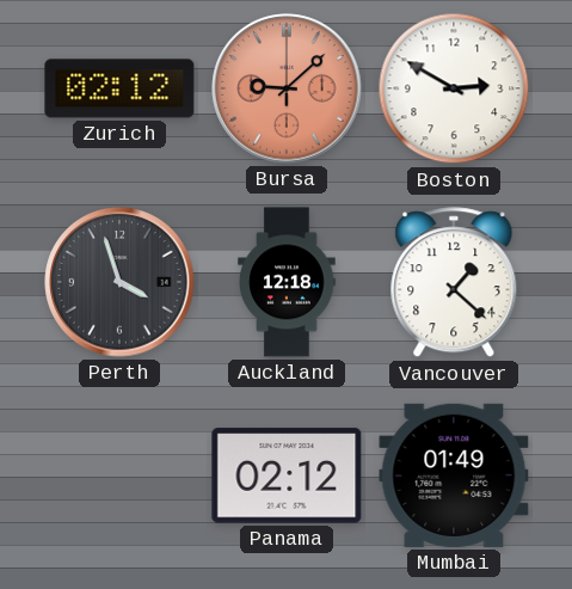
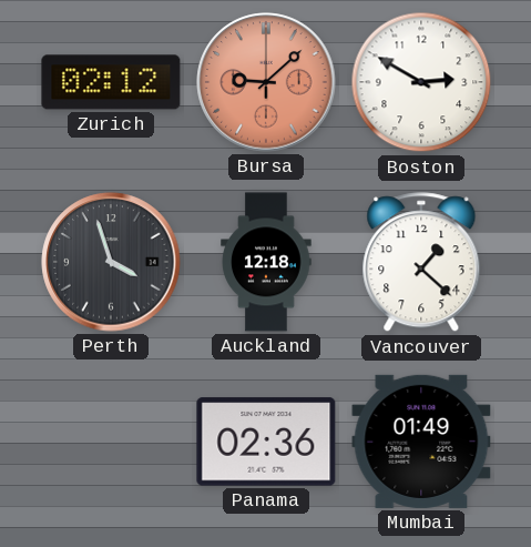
Panama: 02:12 -> 02:36
